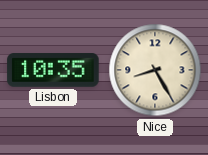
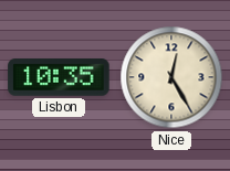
Nice: 8:25 -> 12:25
